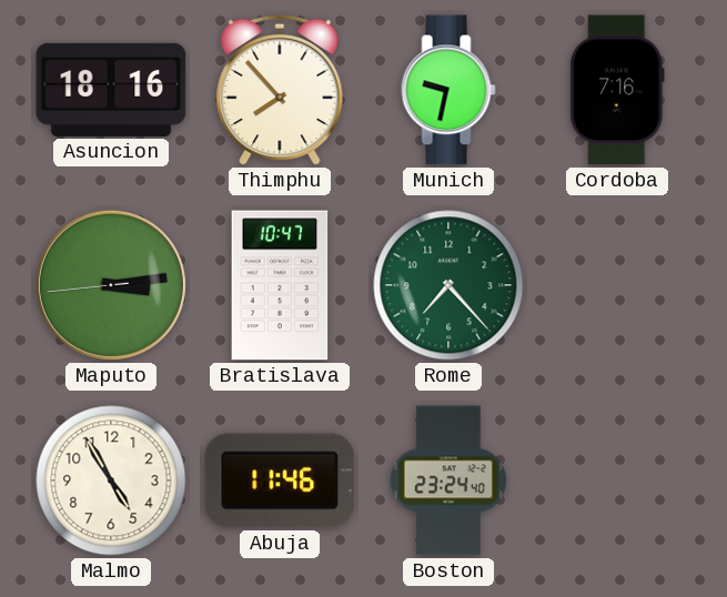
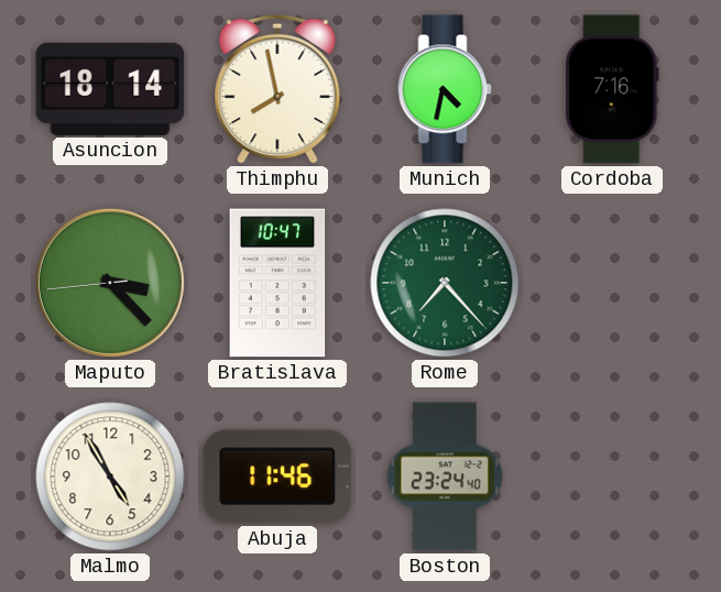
Asuncion: 18:16 -> 18:14
Thimphu: 7:53 -> 7:58
Munich: 9:32 -> 4:32
Maputo: 3:13 -> 3:22
